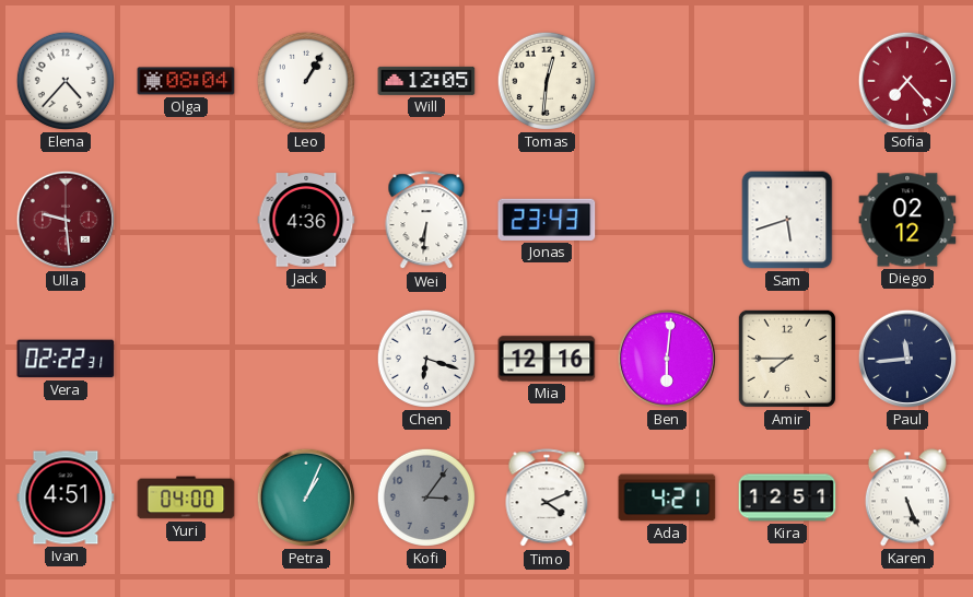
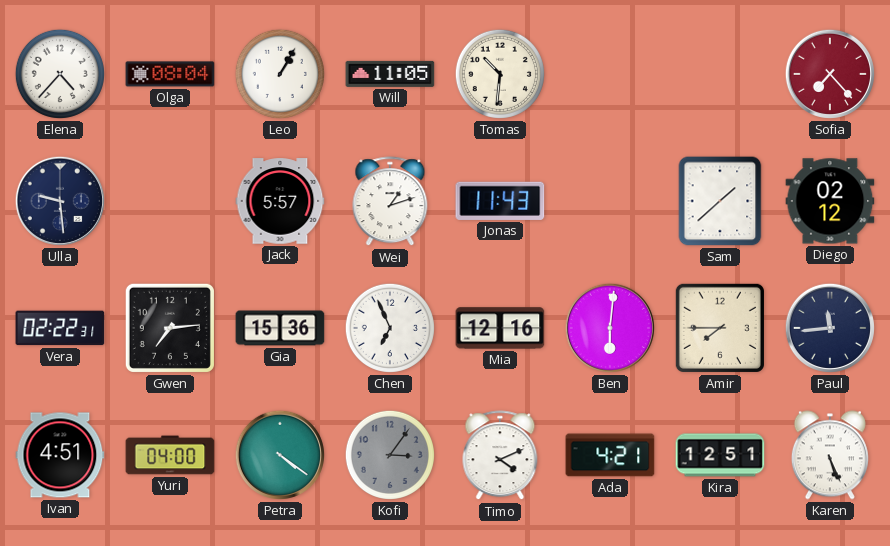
Will: 12:05 -> 11:05
Tomas: 12:31 -> 10:31
Ulla dial: burgundy -> navy
Jack: 4:36 -> 5:57
Wei: 6:31 -> 1:12
Jonas: 23:43 -> 11:43
Sam: 5:42 -> 1:38
Gwen: none -> 7:14
Gia: none -> 15:36
Chen: 6:18 -> 6:56
Petra: 1:04 -> 4:21
